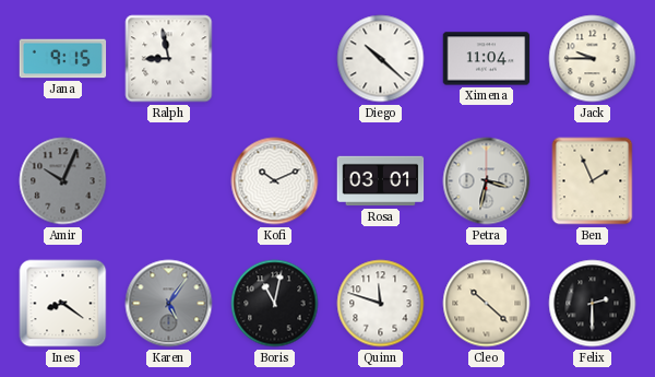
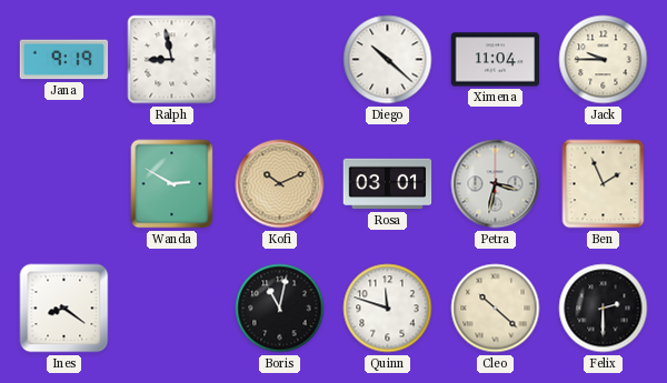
Jana: 9:15 -> 9:19
Amir: 10:04 -> none
Wanda: none -> 2:50
Kofi dial: white -> champagne
Karen: 5:06 -> none
